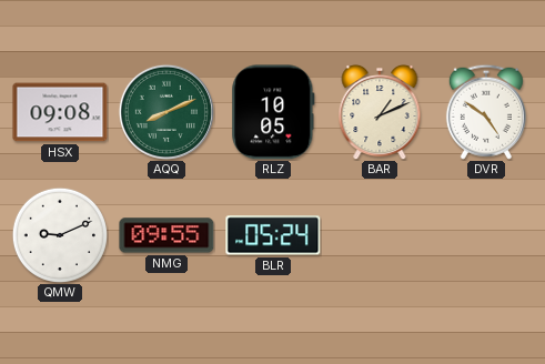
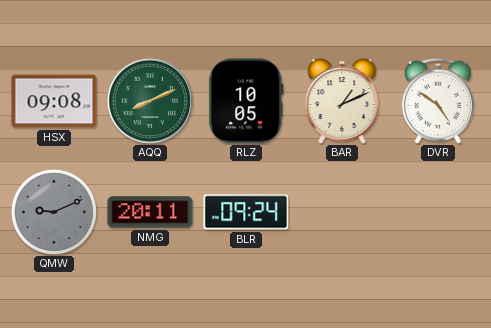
QMW dial: white -> grey
NMG: 09:55 -> 20:11
BLR: 05:24 -> 09:24
